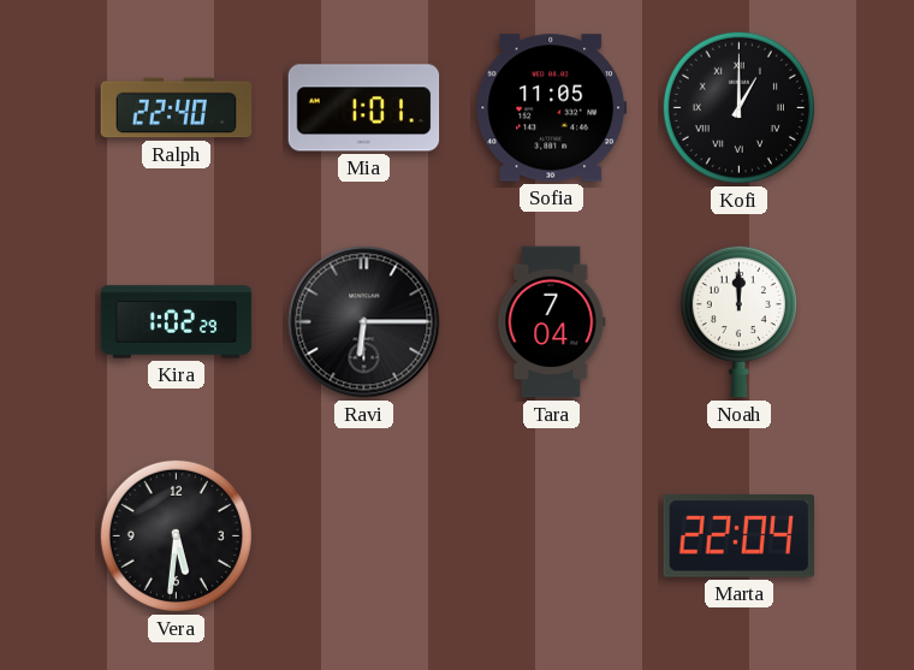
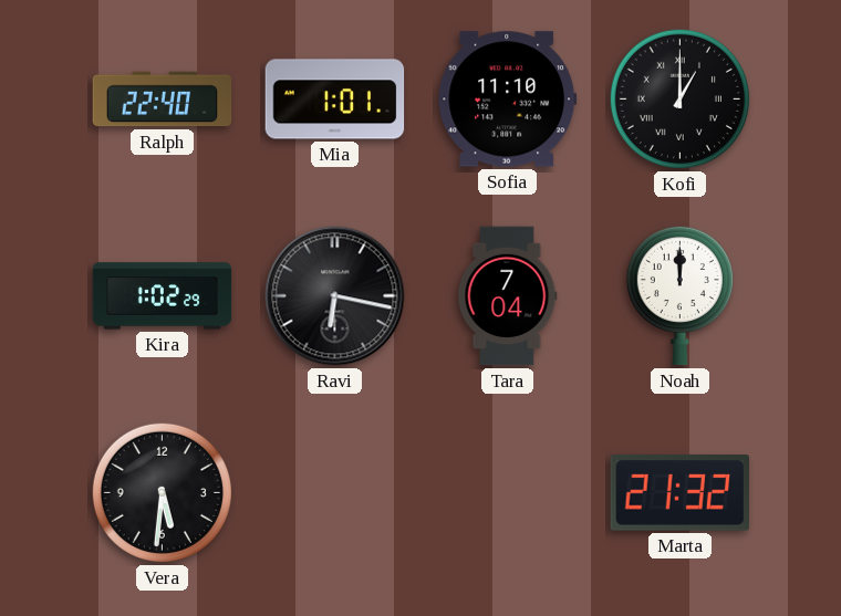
Sofia: 11:05 -> 11:10
Ravi: 6:15 -> 6:17
Marta: 22:04 -> 21:32
